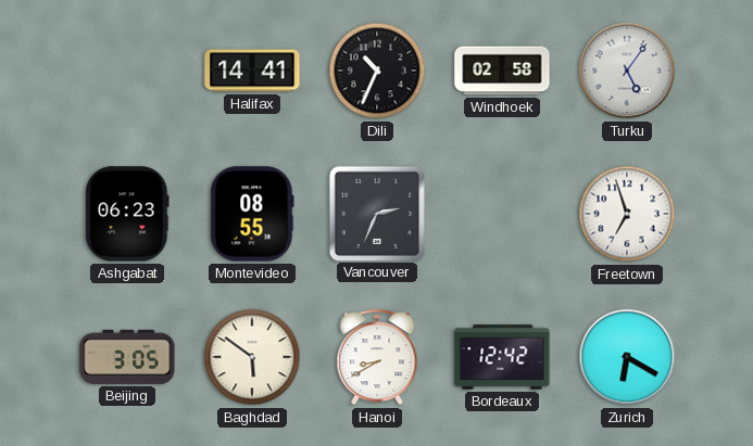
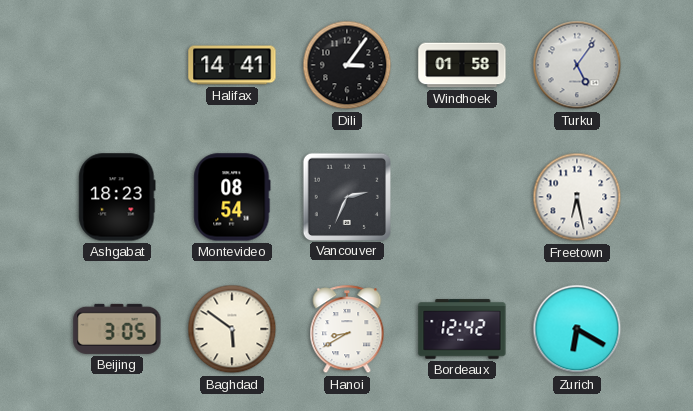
Dili: 10:34 -> 3:06
Windhoek: 02:58 -> 01:58
Ashgabat: 06:23 -> 18:23
Montevideo: 08:55 -> 08:54
Freetown: 6:57 -> 6:28
